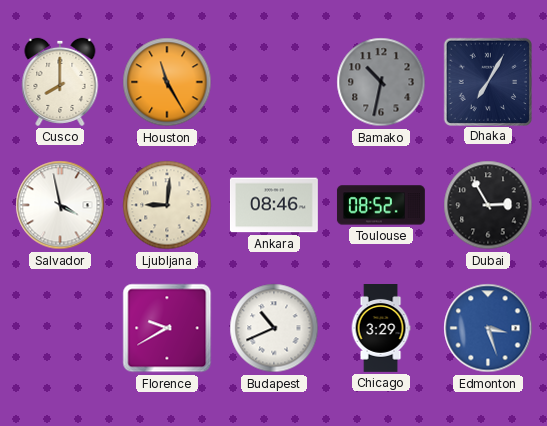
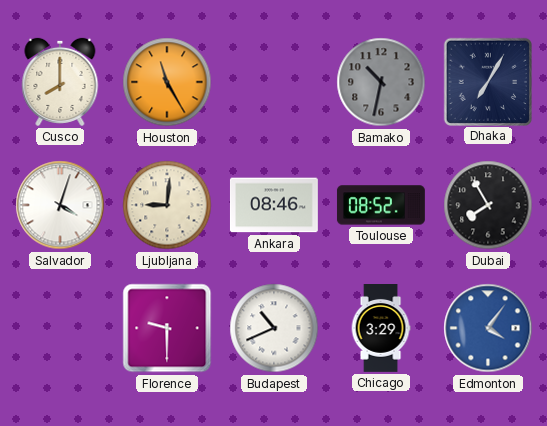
Salvador: 3:58 -> 4:03
Dubai: 2:55 -> 7:55
Florence: 9:40 -> 9:30
Edmonton: 3:27 -> 4:06
